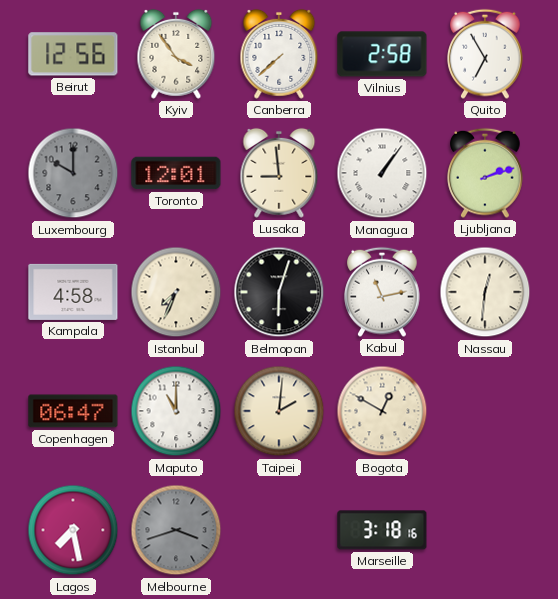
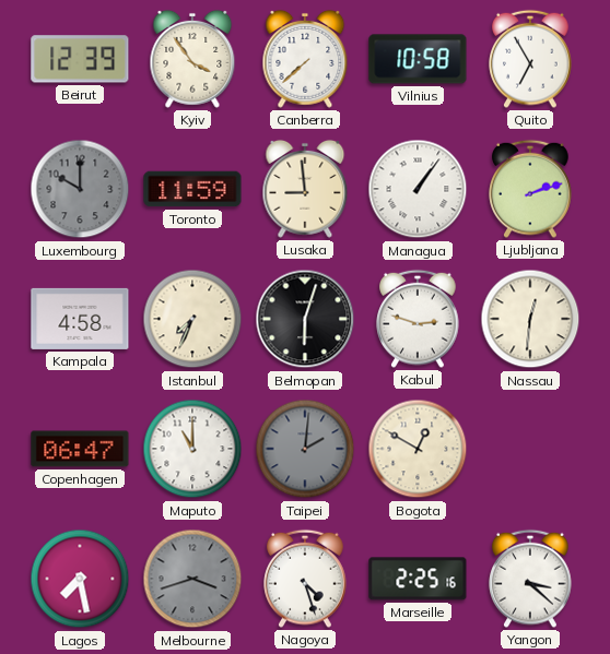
Beirut: 12:56 -> 12:39
Vilnius: 2:58 -> 10:58
Toronto: 12:01 -> 11:59
Kabul: 11:13 -> 2:48
Taipei dial: cream -> grey
Nagoya: none -> 4:27
Marseille: 3:18 -> 2:25
Yangon: none -> 3:22
